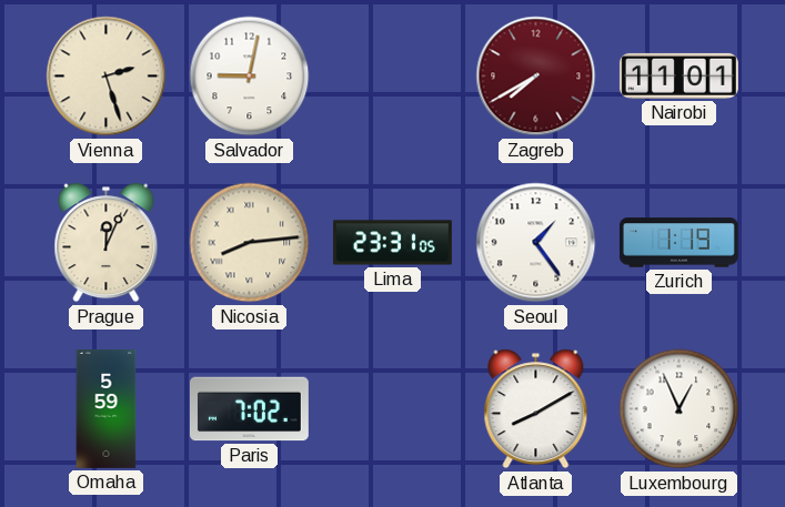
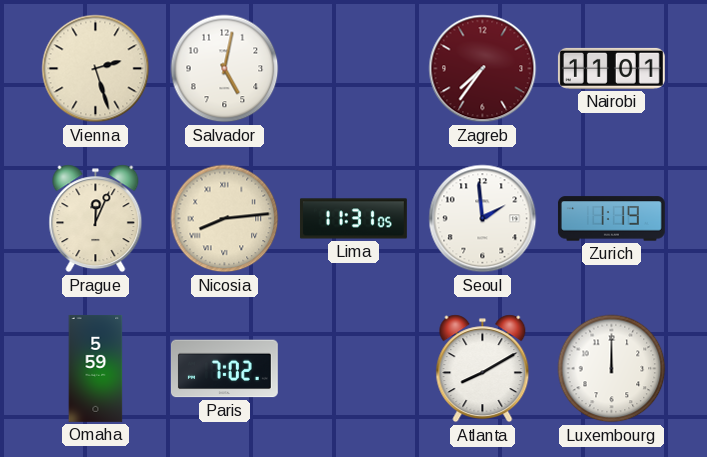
Salvador: 9:02 -> 5:02
Zagreb: 7:40 -> 7:36
Lima: 23:31 -> 11:31
Seoul: 1:24 -> 1:59
Luxembourg: 12:56 -> 12:00
